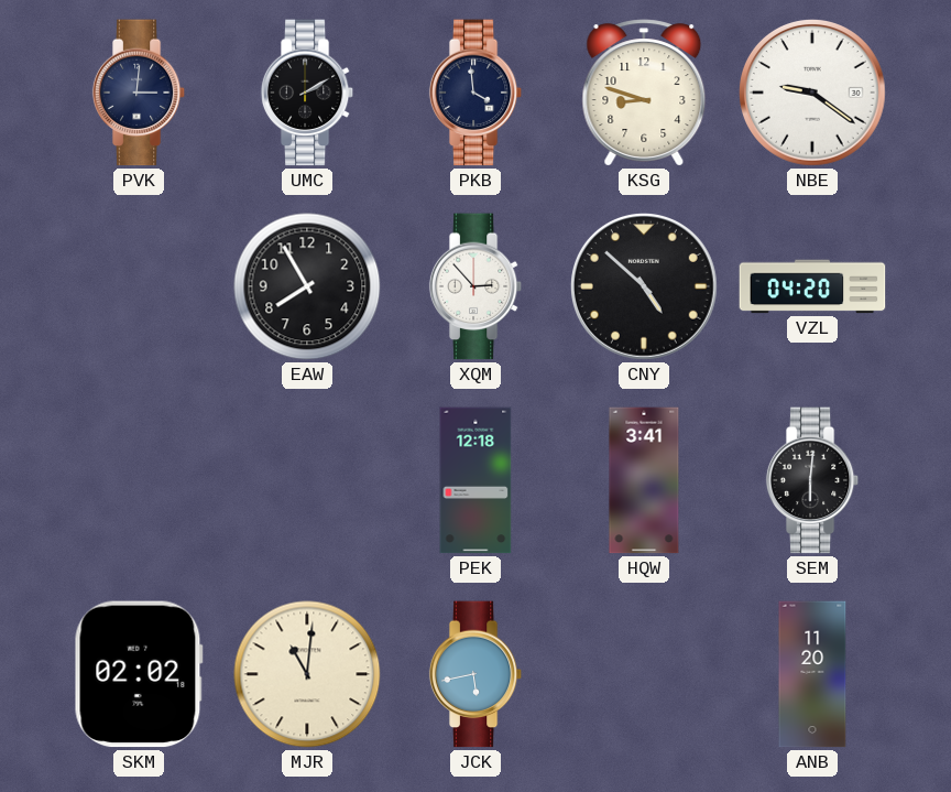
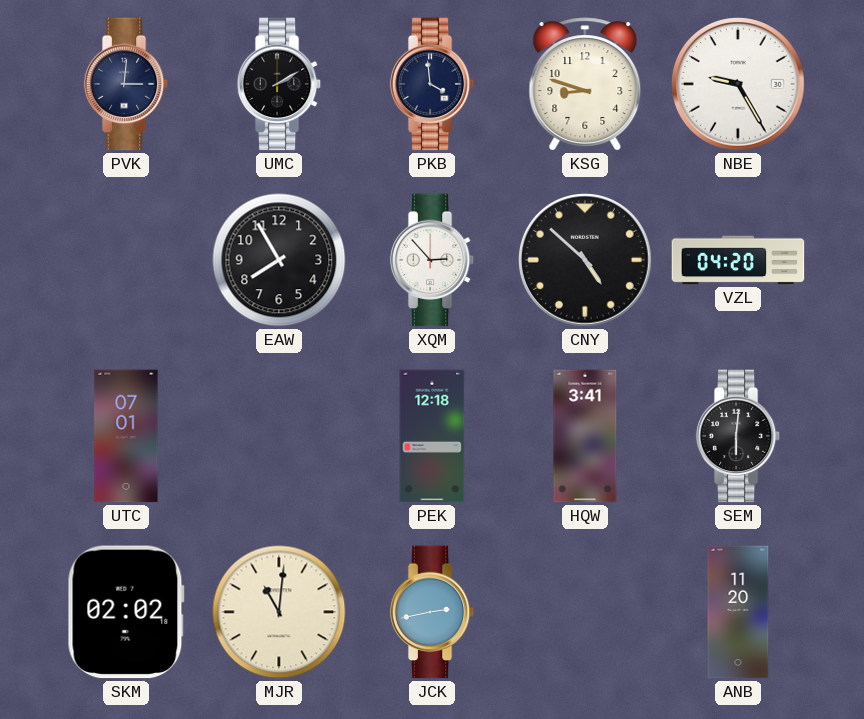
NBE: 9:21 -> 9:25
UTC: none -> 07:01
JCK: 5:43 -> 2:43
